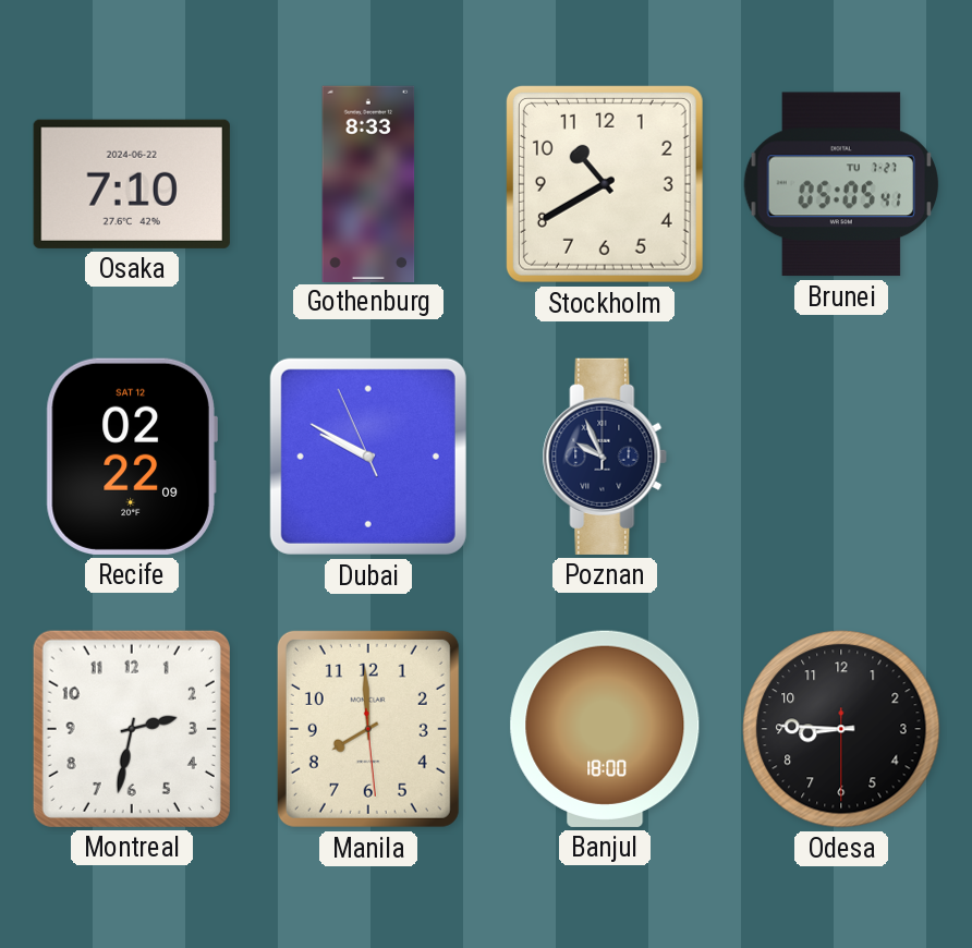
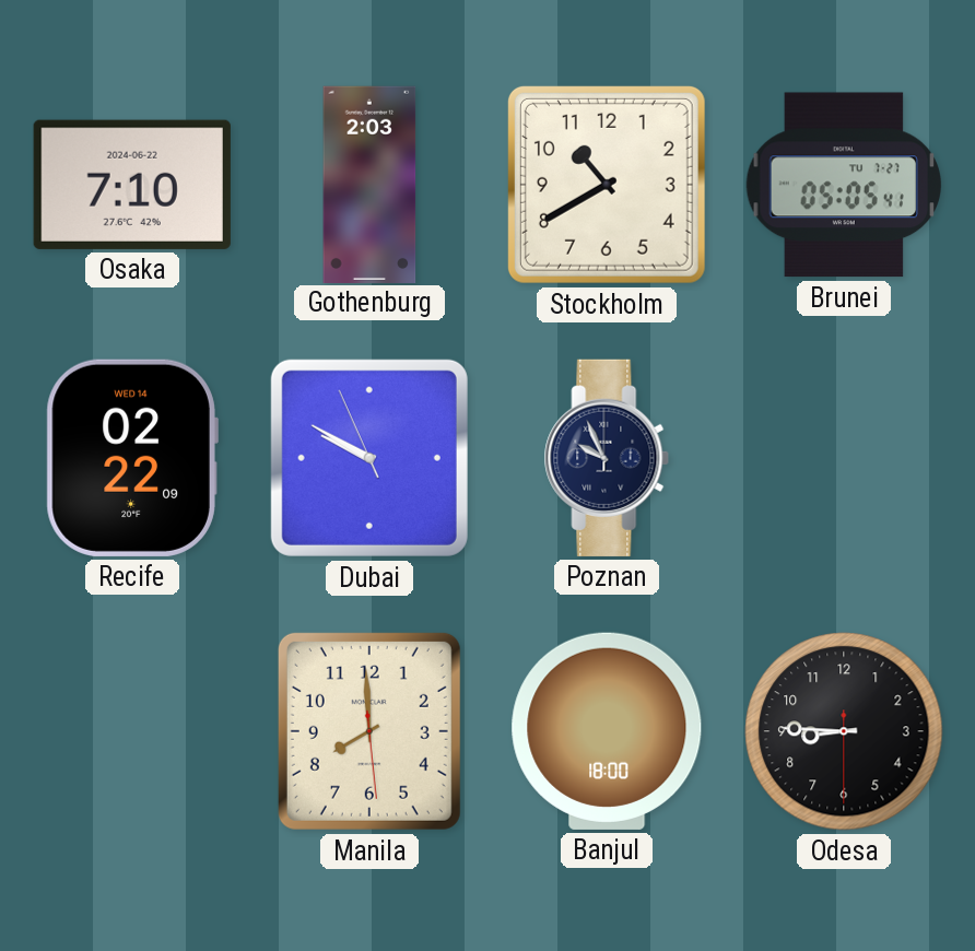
Gothenburg: 8:33 -> 2:03
Recife date: SAT 12 -> WED 14
Montreal: 2:32 -> none
